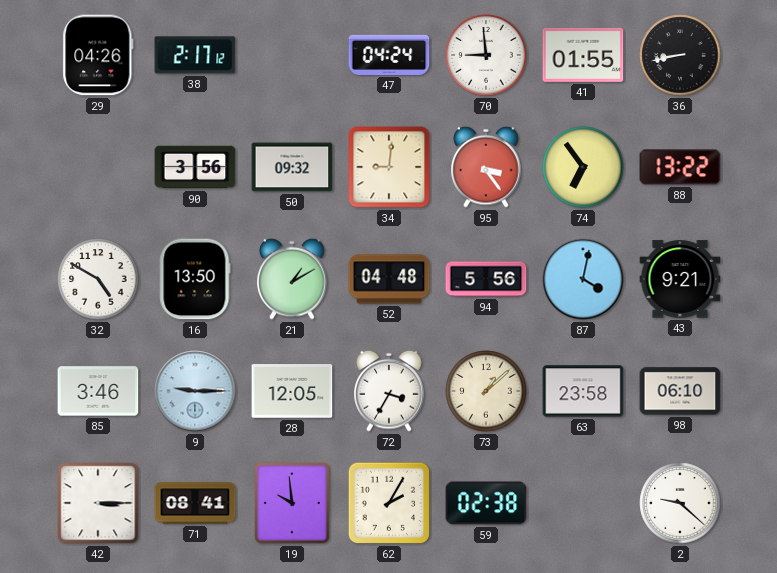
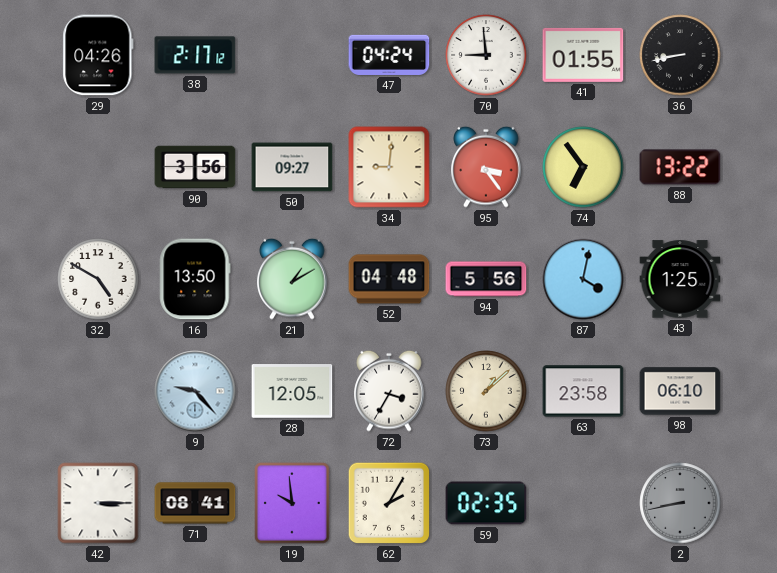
50: 09:32 -> 09:27
43: 9:21 -> 1:25
85: 3:46 -> none
9: 9:15 -> 9:23
59: 02:38 -> 02:35
2: 9:22 -> 8:43
2 dial: white -> grey
